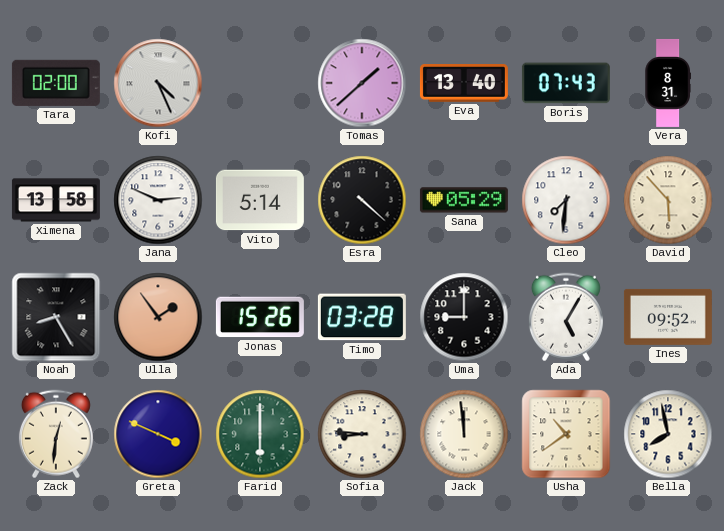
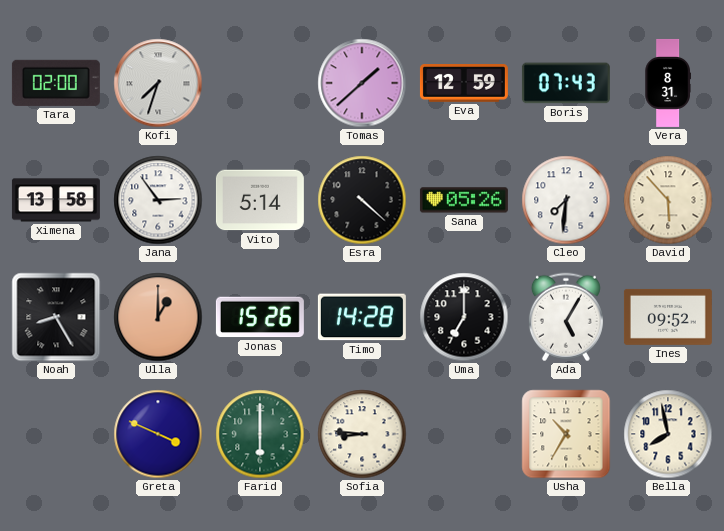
Kofi: 4:26 -> 7:33
Eva: 13:40 -> 12:59
Jana: 2:49 -> 2:54
Sana: 05:29 -> 05:26
Ulla: 1:54 -> 1:00
Timo: 03:28 -> 14:28
Uma: 9:00 -> 7:00
Zack: 12:31 -> none
Jack: 11:59 -> none
Usha: 10:39 -> 10:35
